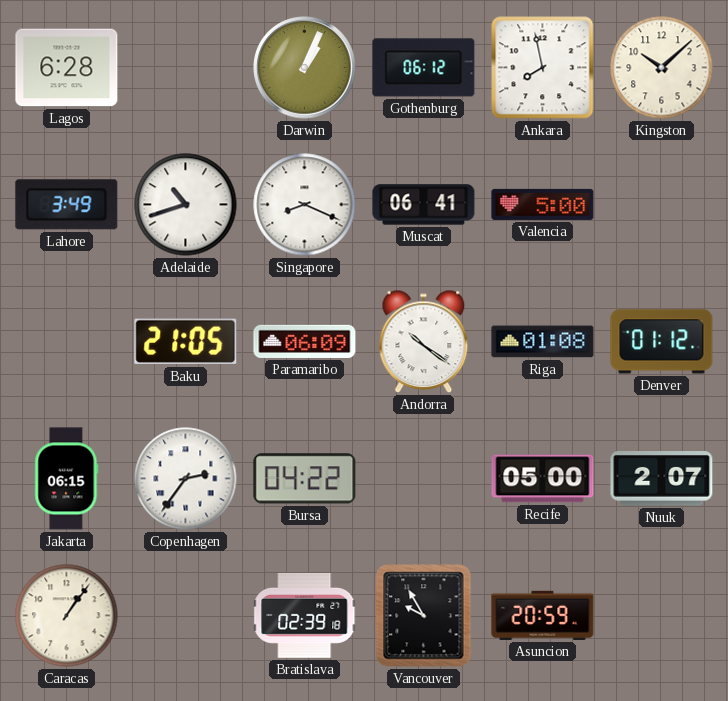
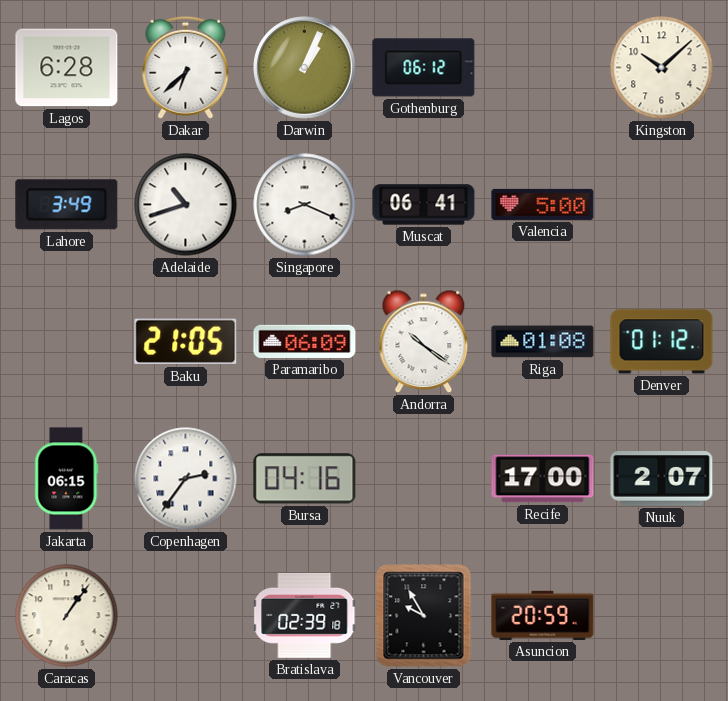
Dakar: none -> 6:38
Ankara: 7:58 -> none
Bursa: 04:22 -> 04:16
Recife: 05:00 -> 17:00
